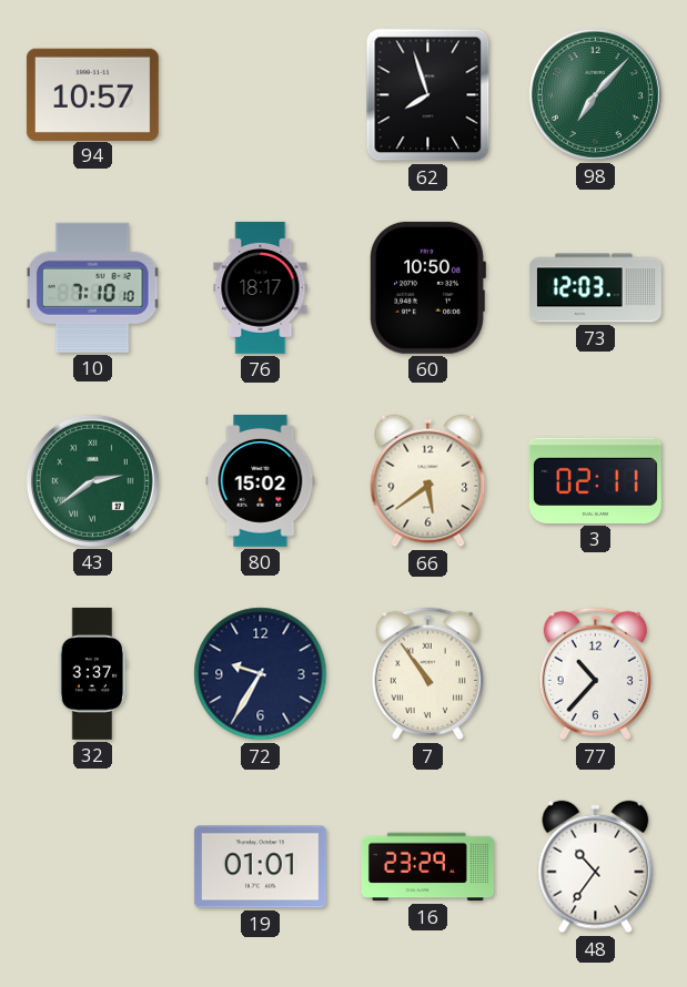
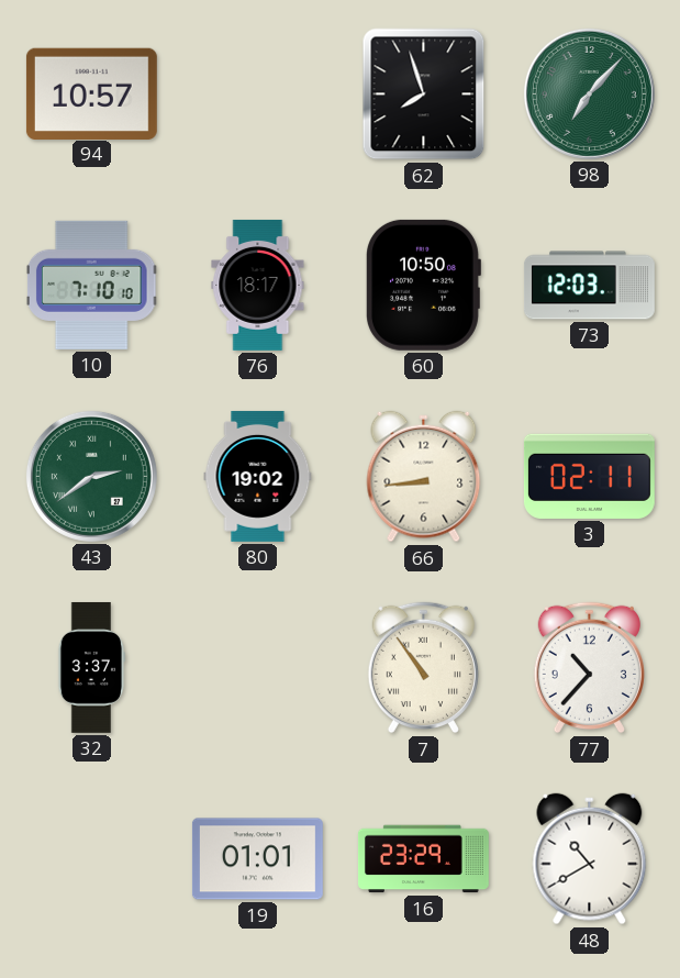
80: 15:02 -> 19:02
66: 5:39 -> 8:44
72: 9:35 -> none
48: 10:36 -> 10:40
